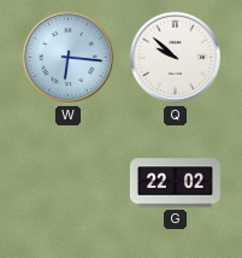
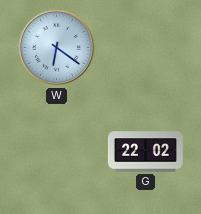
W: 6:16 -> 6:21
Q: 9:52 -> none
